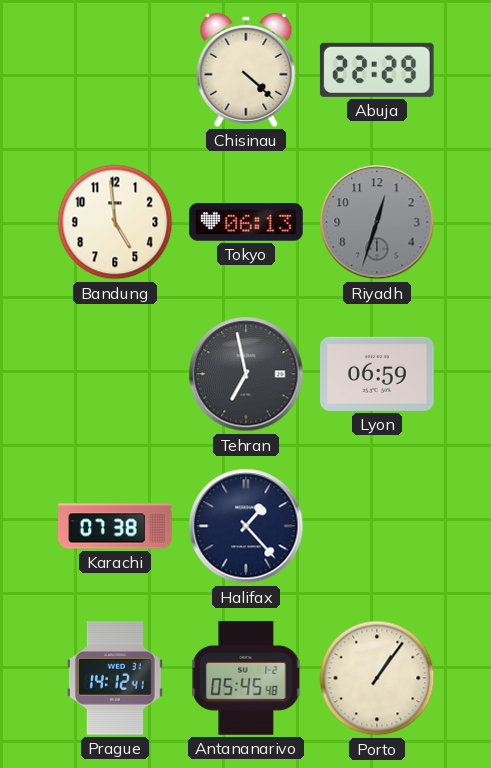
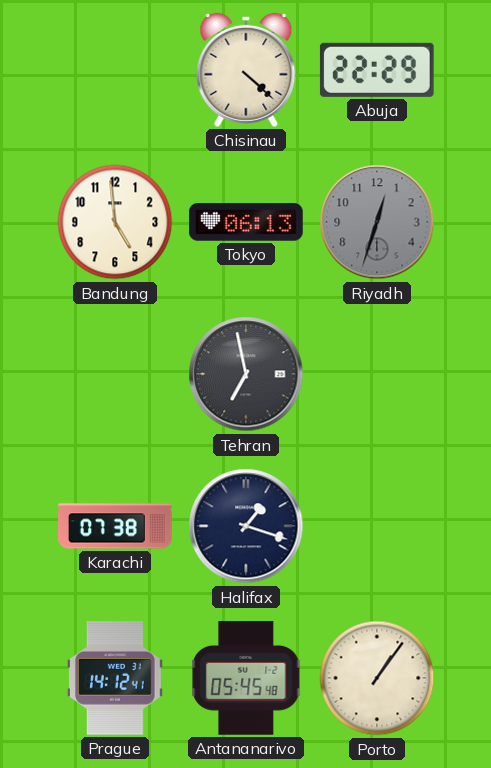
Lyon: 06:59 -> none
Halifax: 1:23 -> 1:18
